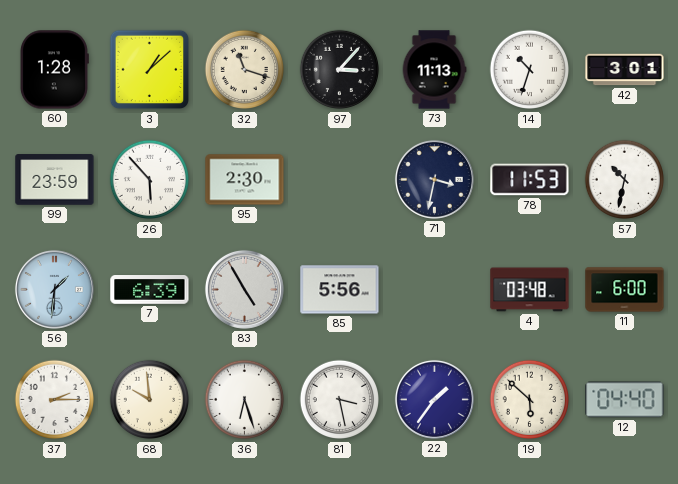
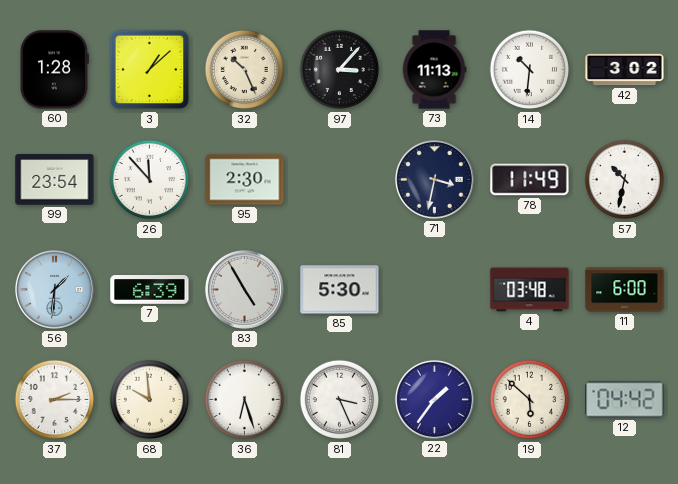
32: 11:18 -> 10:26
14: 10:33 -> 10:31
42: 3:01 -> 3:02
99: 23:59 -> 23:54
26: 5:53 -> 11:53
78: 11:53 -> 11:49
85: 5:56 -> 5:30
81: 3:28 -> 3:26
12: 04:40 -> 04:42
